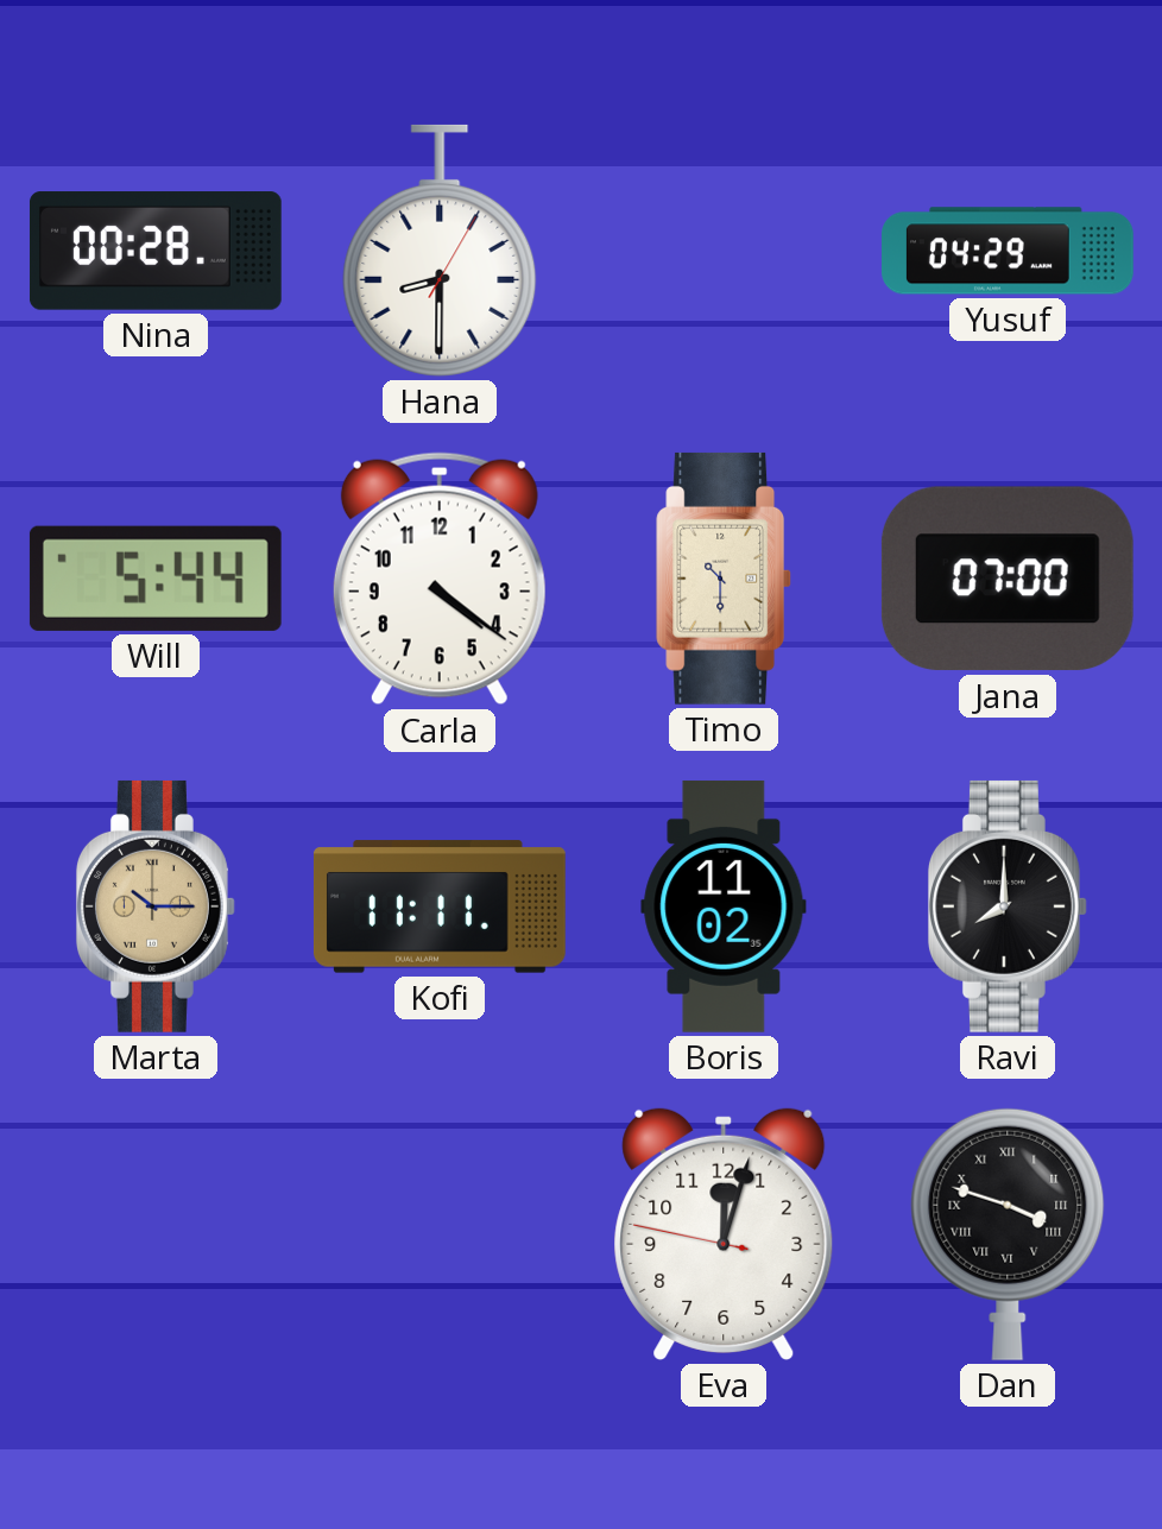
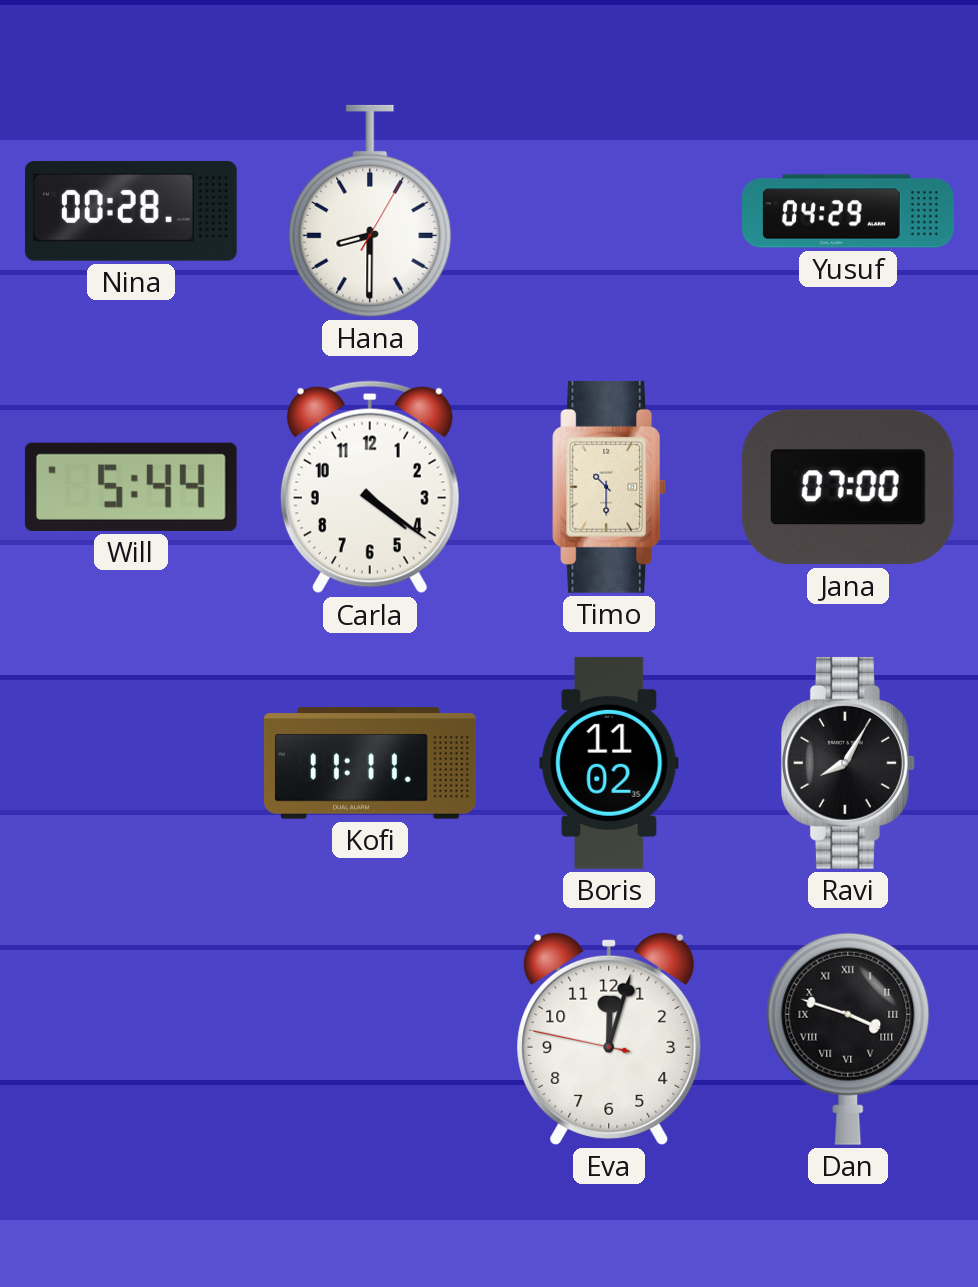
Marta: 10:15 -> none
Ravi: 8:00 -> 8:05
